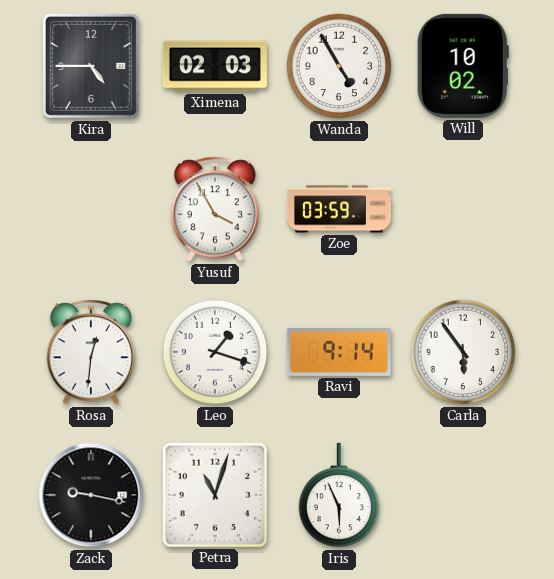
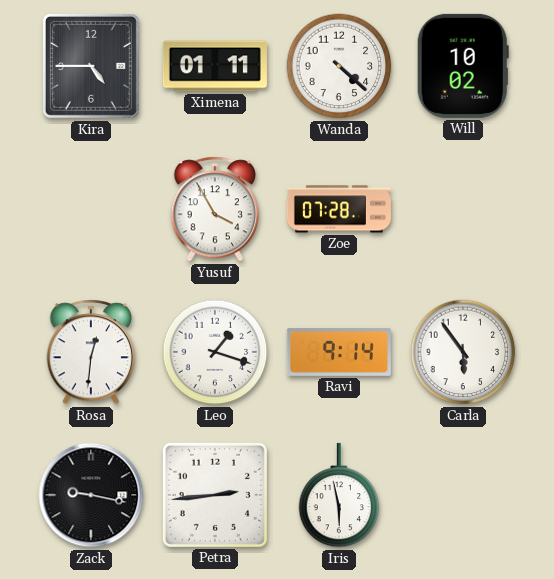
Ximena: 02:03 -> 01:11
Wanda: 4:55 -> 4:22
Zoe: 03:59 -> 07:28
Petra: 11:03 -> 2:44
Iris: 5:56 -> 5:58
